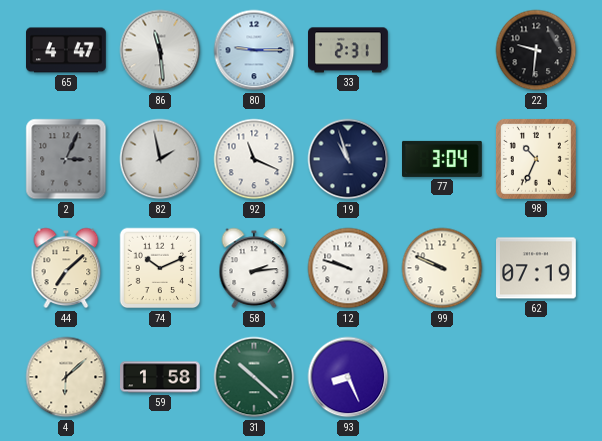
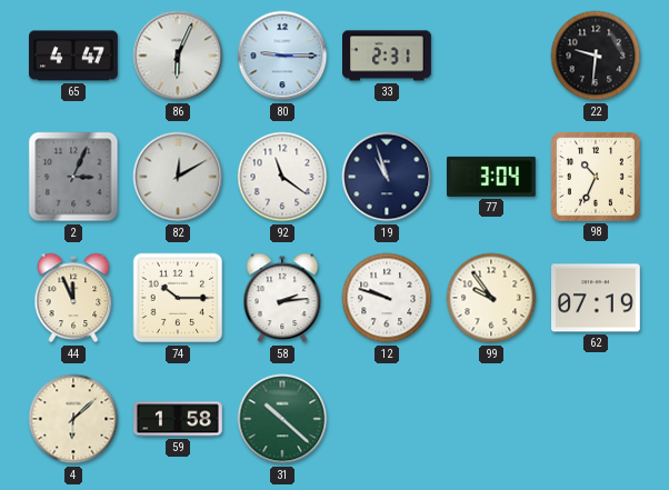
86: 11:29 -> 6:04
82: 1:58 -> 12:10
92: 11:19 -> 11:21
44: 7:08 -> 11:56
74: 10:11 -> 10:15
99: 9:49 -> 9:54
93: 8:26 -> none
